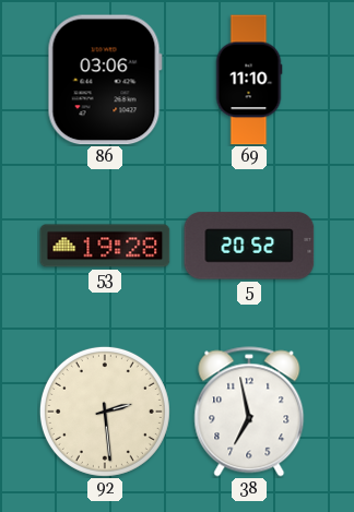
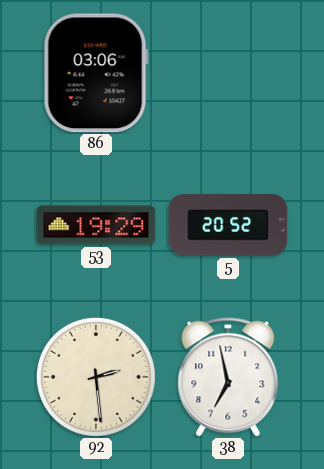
69: 11:10 -> none
53: 19:28 -> 19:29
